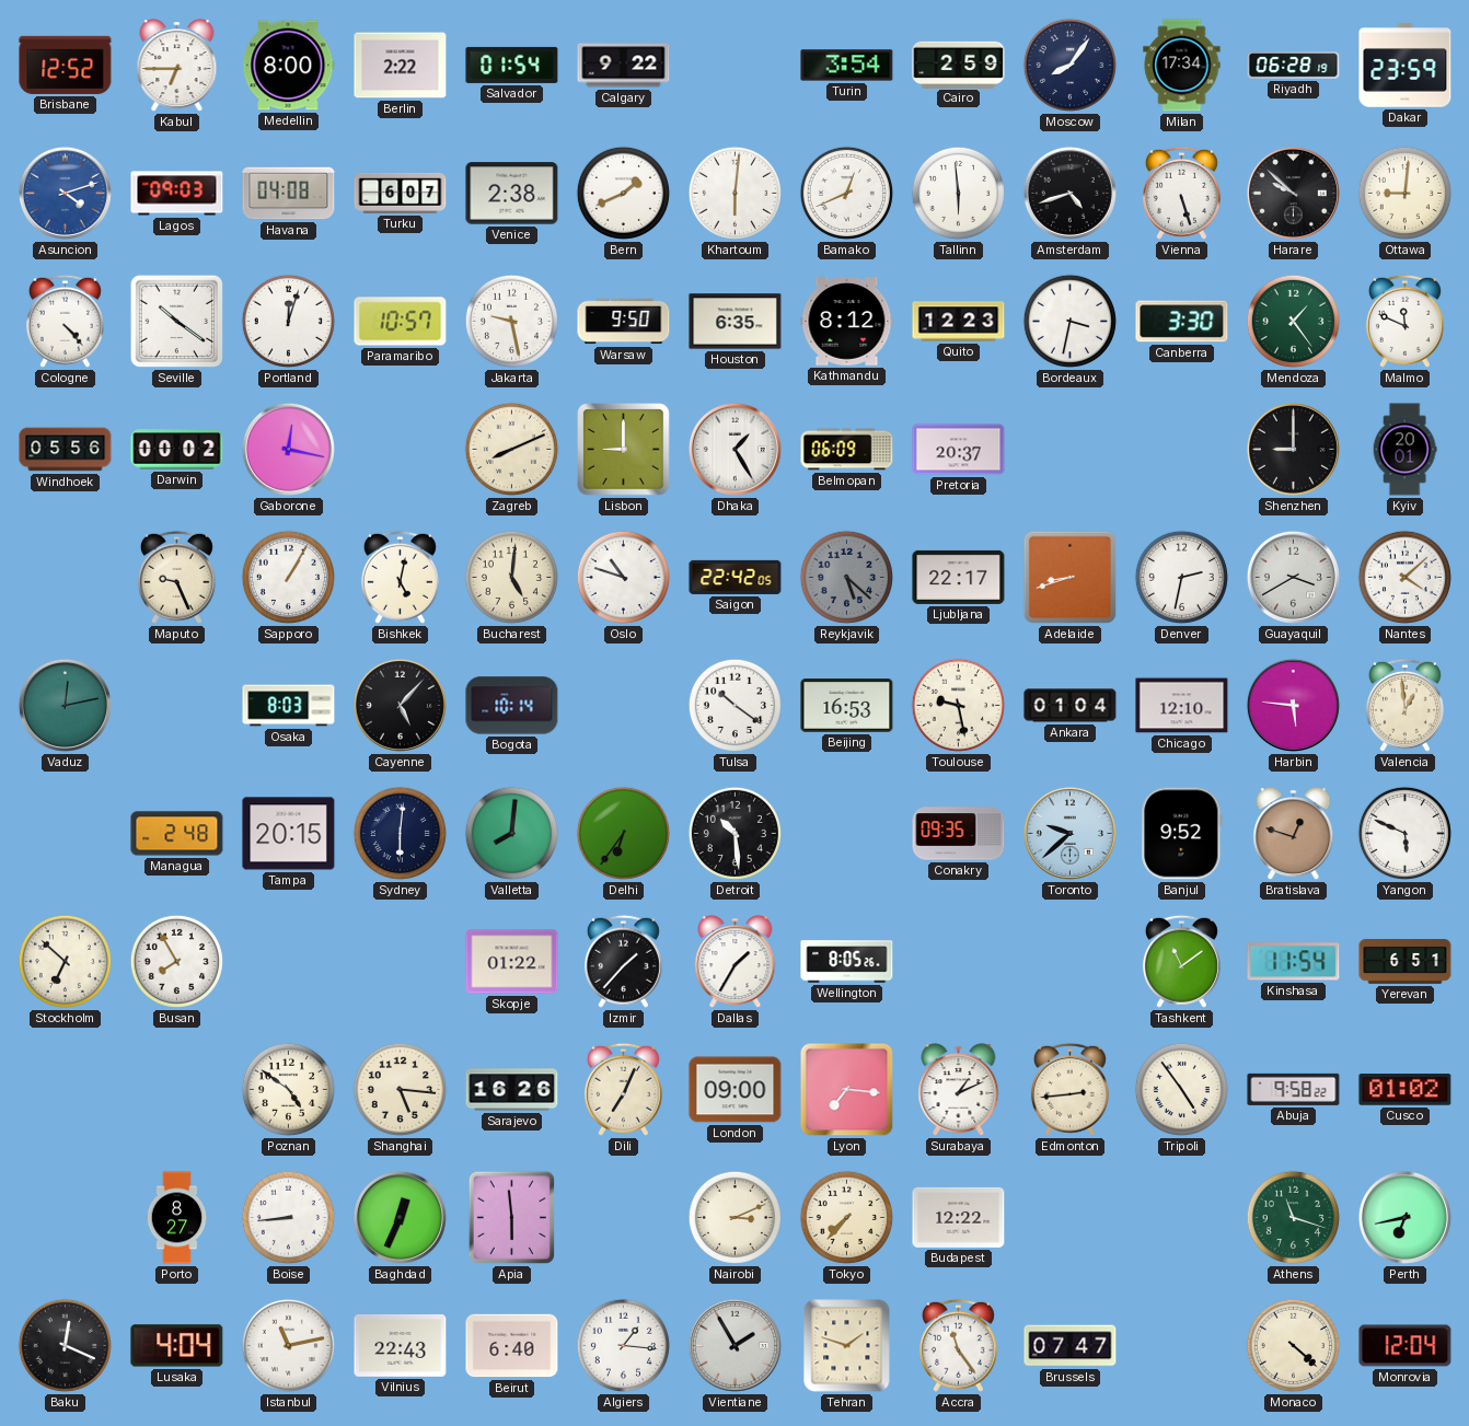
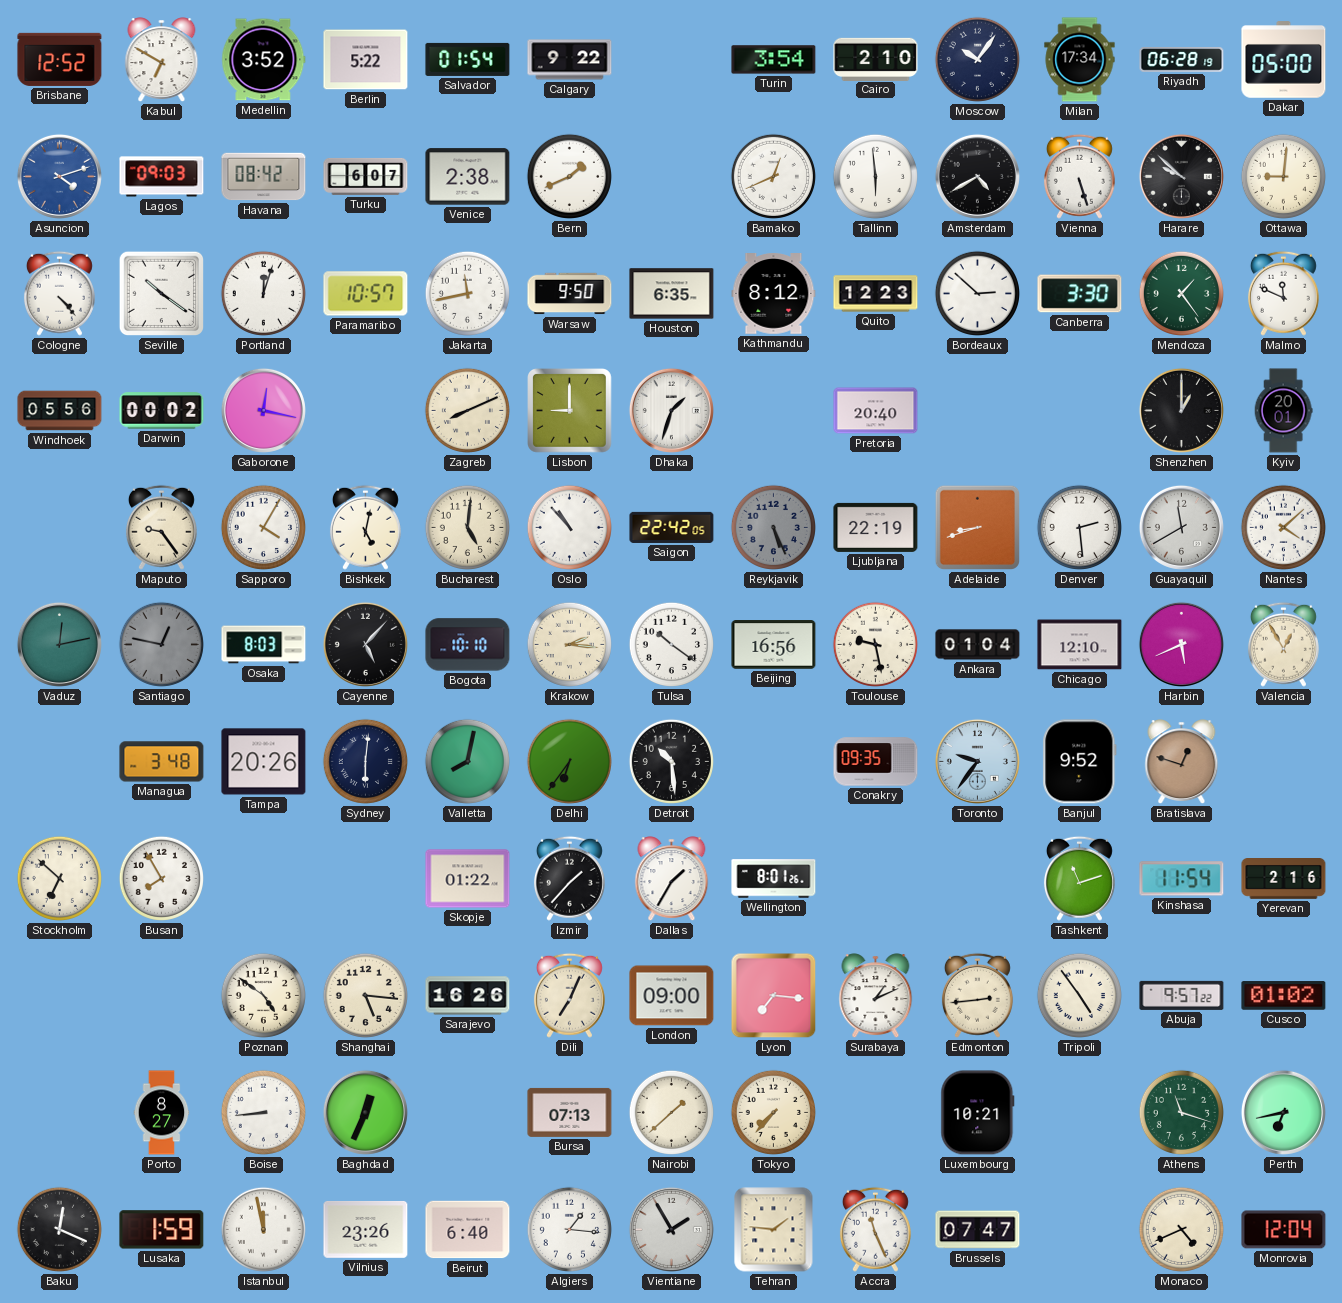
Kabul: 6:45 -> 6:50
Medellin: 8:00 -> 3:52
Berlin: 2:22 -> 5:22
Cairo: 2:59 -> 2:10
Moscow: 8:06 -> 10:06
Dakar: 23:59 -> 05:00
Havana: 04:08 -> 08:42
Khartoum: 6:01 -> none
Amsterdam: 4:42 -> 4:40
Jakarta: 9:28 -> 11:43
Bordeaux: 3:32 -> 2:52
Dhaka: 1:25 -> 1:33
Belmopan: 06:09 -> none
Pretoria: 20:37 -> 20:40
Shenzhen: 9:00 -> 1:00
Maputo: 9:26 -> 9:24
Sapporo: 1:05 -> 4:05
Oslo: 10:48 -> 10:53
Reykjavik: 5:22 -> 5:26
Ljubljana: 22:17 -> 22:19
Denver: 2:32 -> 2:29
Guayaquil: 3:40 -> 11:40
Santiago: none -> 12:47
Bogota: 10:14 -> 10:10
Krakow: none -> 2:16
Beijing: 16:53 -> 16:56
Harbin: 5:46 -> 5:41
Valencia: 12:59 -> 12:55
Managua: 2:48 -> 3:48
Tampa: 20:15 -> 20:26
Valletta: 8:01 -> 8:02
Toronto: 9:38 -> 9:36
Yangon: 5:49 -> none
Wellington: 8:05 -> 8:01
Tashkent: 11:09 -> 11:12
Yerevan: 6:51 -> 2:16
Abuja: 9:58 -> 9:57
Apia: 5:59 -> none
Bursa: none -> 07:13
Nairobi: 3:11 -> 1:38
Budapest: 12:22 -> none
Luxembourg: none -> 10:21
Lusaka: 4:04 -> 1:59
Istanbul: 11:13 -> 11:58
Vilnius: 22:43 -> 23:26
Tehran: 1:48 -> 1:46
Accra: 11:24 -> 11:26
Monaco: 4:22 -> 4:41
